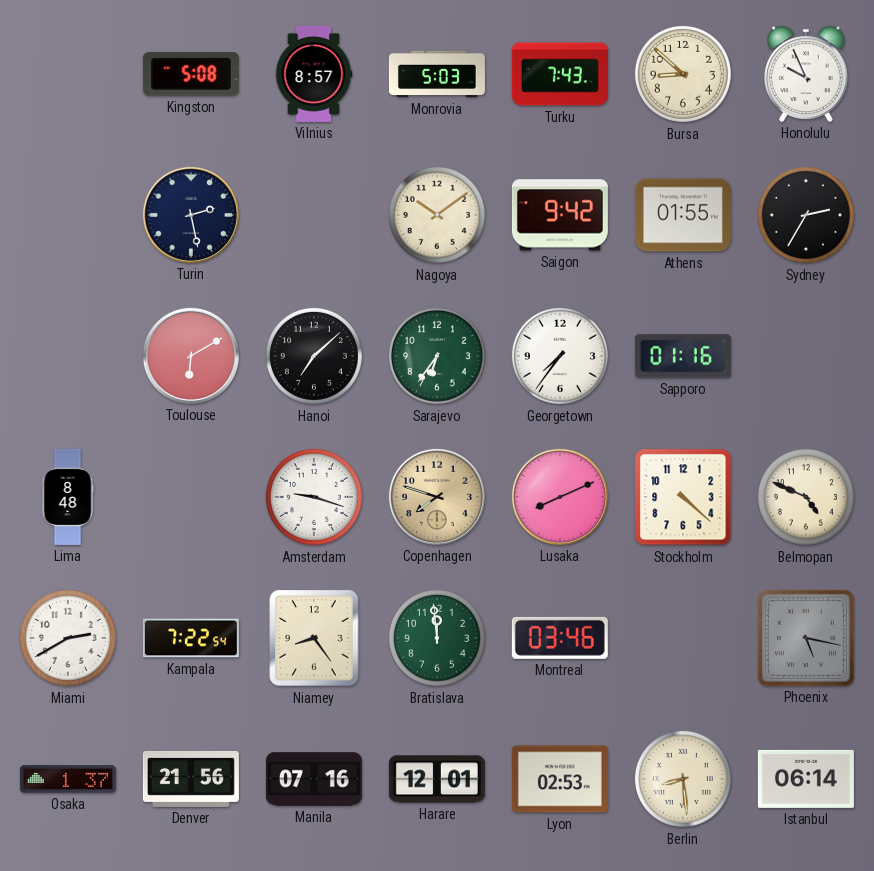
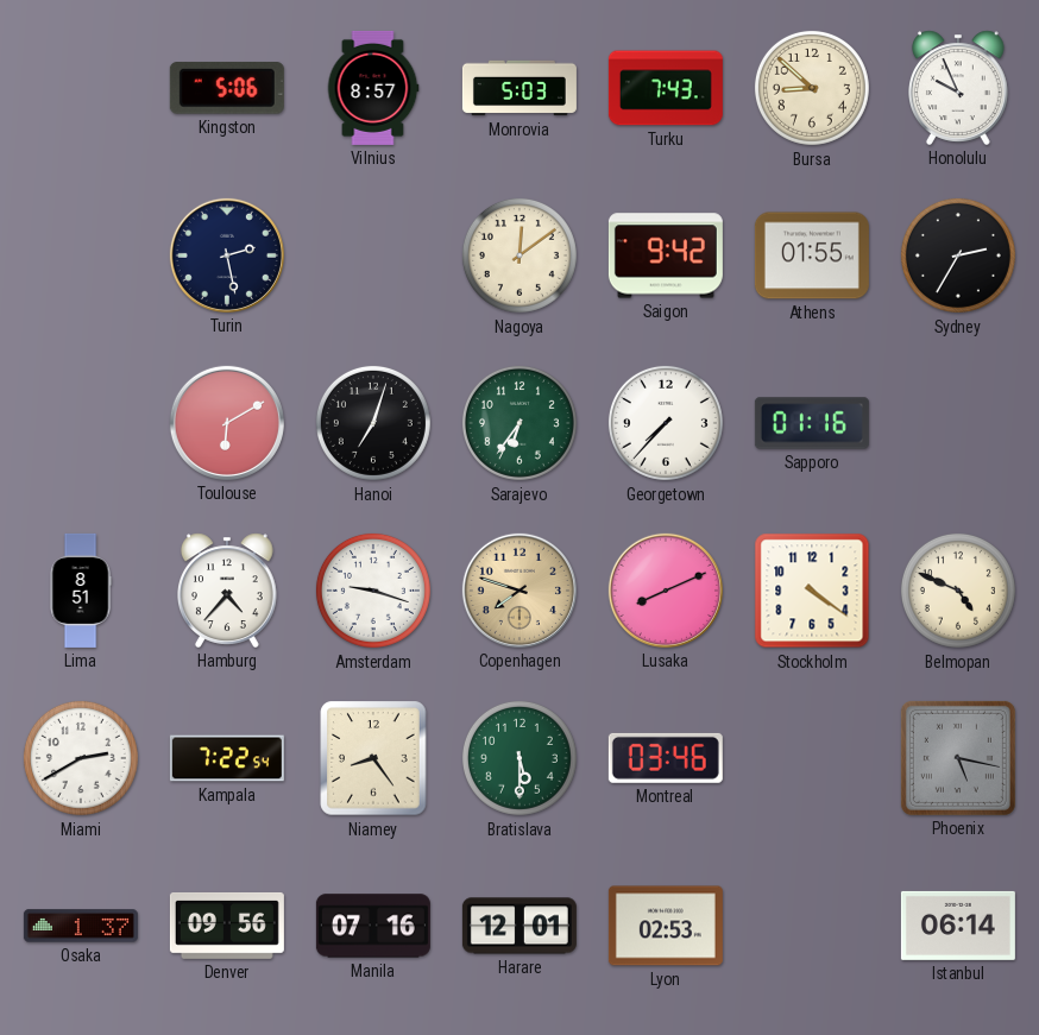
Kingston: 5:08 -> 5:06
Nagoya: 10:09 -> 12:09
Hanoi: 7:08 -> 7:03
Georgetown: 7:36 -> 7:37
Lima: 8:48 -> 8:51
Hamburg: none -> 4:37
Stockholm: 4:22 -> 4:21
Bratislava: 11:59 -> 5:30
Denver: 21:56 -> 09:56
Berlin: 8:29 -> none
